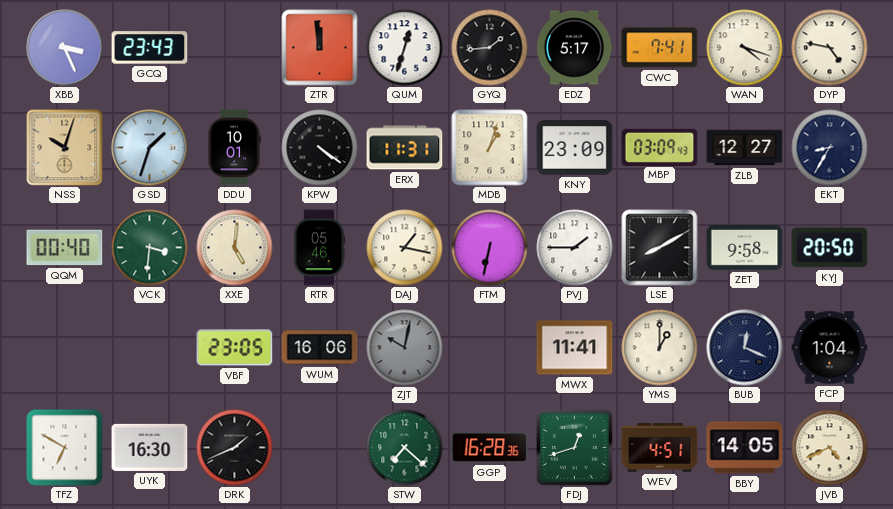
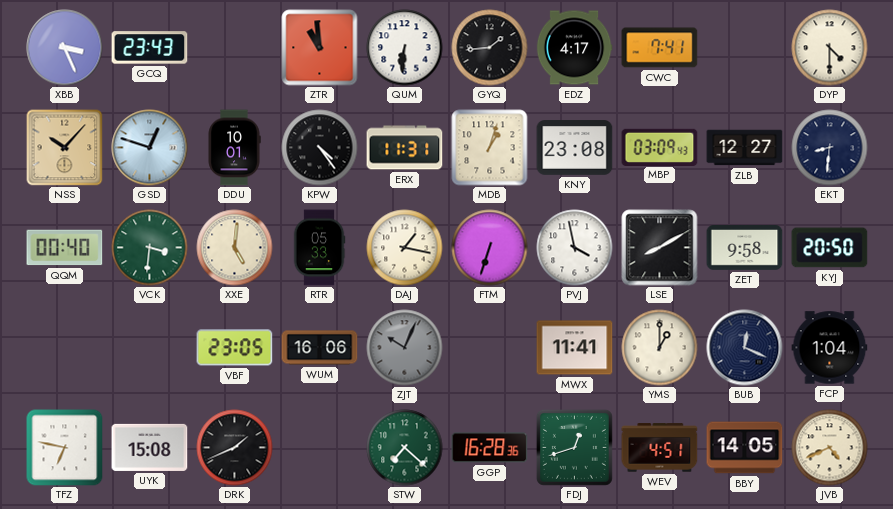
ZTR: 11:59 -> 10:59
QUM: 12:33 -> 6:31
EDZ: 5:17 -> 4:17
WAN: 4:18 -> none
DYP: 4:47 -> 4:30
NSS: 10:03 -> 10:07
GSD: 1:33 -> 12:48
KPW: 4:21 -> 4:24
KNY: 23:09 -> 23:08
EKT: 8:35 -> 8:31
RTR: 05:46 -> 05:33
FTM: 6:32 -> 6:33
PVJ: 1:45 -> 3:58
ZJT: 10:02 -> 10:04
TFZ: 6:50 -> 6:47
UYK: 16:30 -> 15:08
